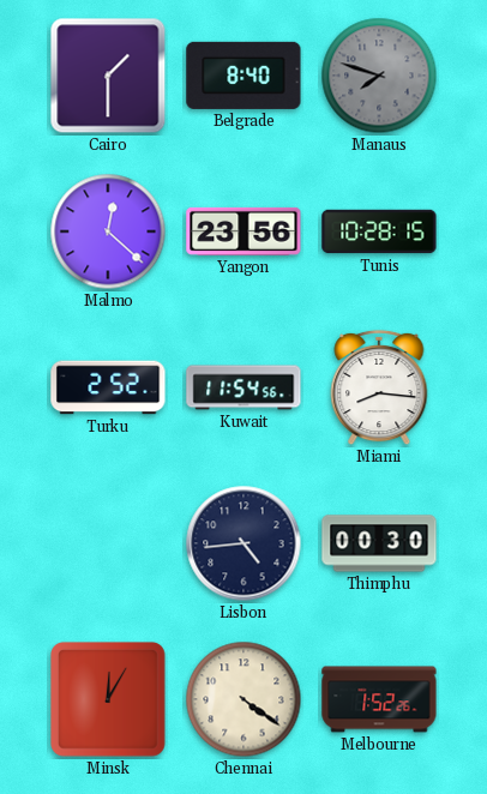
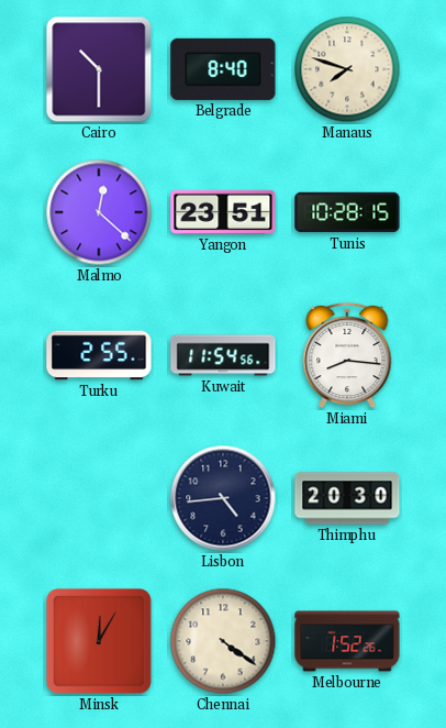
Cairo: 1:30 -> 10:30
Manaus dial: grey -> cream
Yangon: 23:56 -> 23:51
Turku: 2:52 -> 2:55
Thimphu: 00:30 -> 20:30
